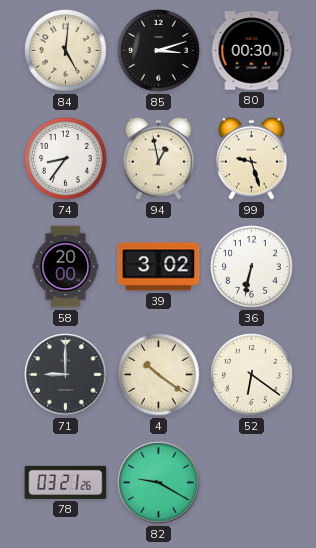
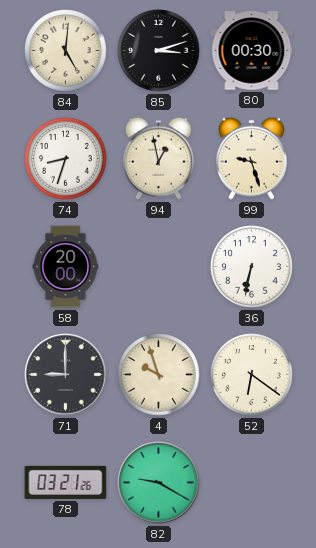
74: 8:36 -> 8:33
39: 3:02 -> none
4: 10:21 -> 9:57
